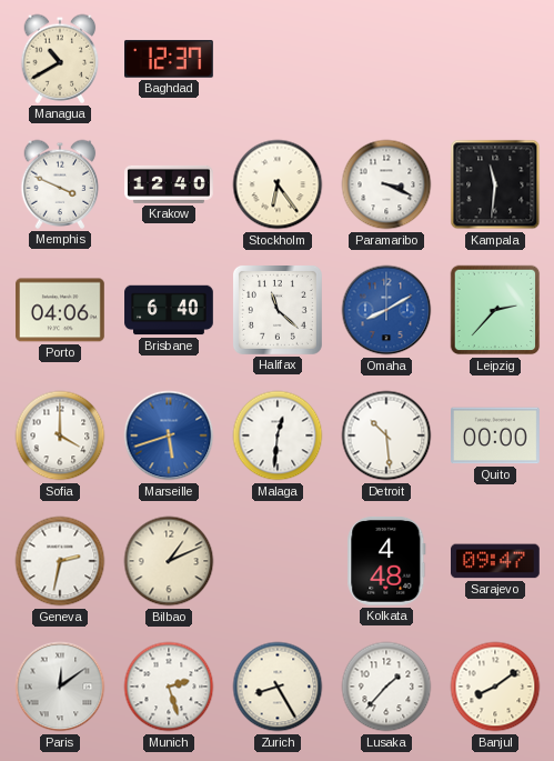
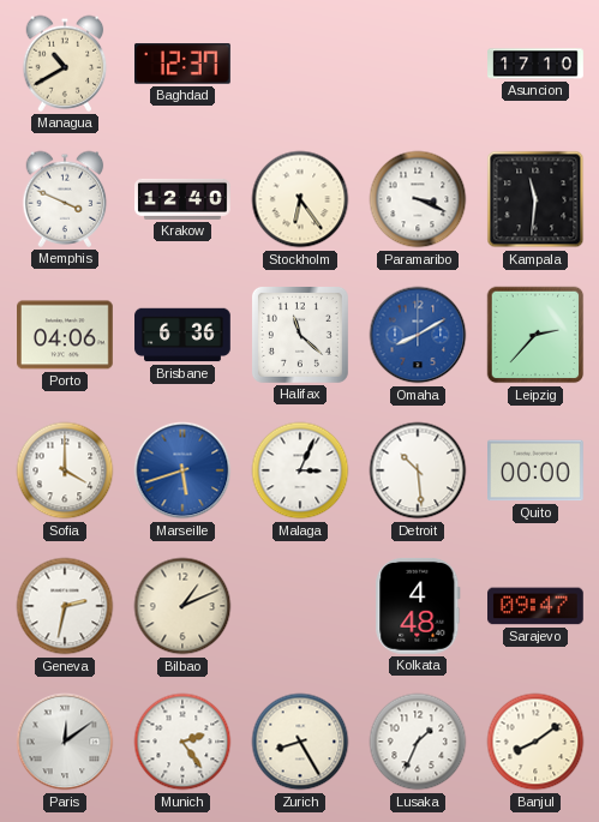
Asuncion: none -> 17:10
Brisbane: 6:40 -> 6:36
Malaga: 12:31 -> 3:04
Munich: 2:27 -> 2:24
Lusaka: 1:37 -> 1:34
